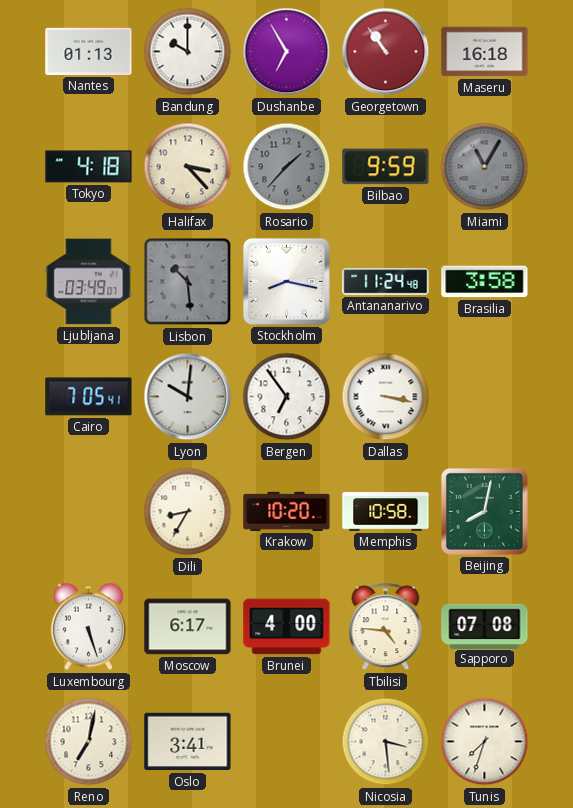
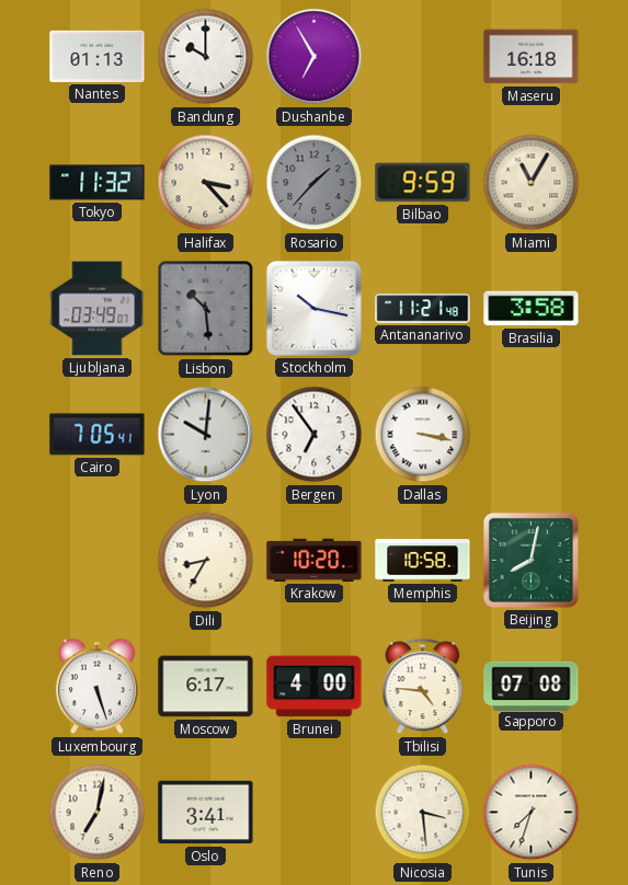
Georgetown: 10:54 -> none
Tokyo: 4:18 -> 11:32
Miami dial: grey -> cream
Stockholm: 8:17 -> 10:17
Antananarivo: 11:24 -> 11:21
